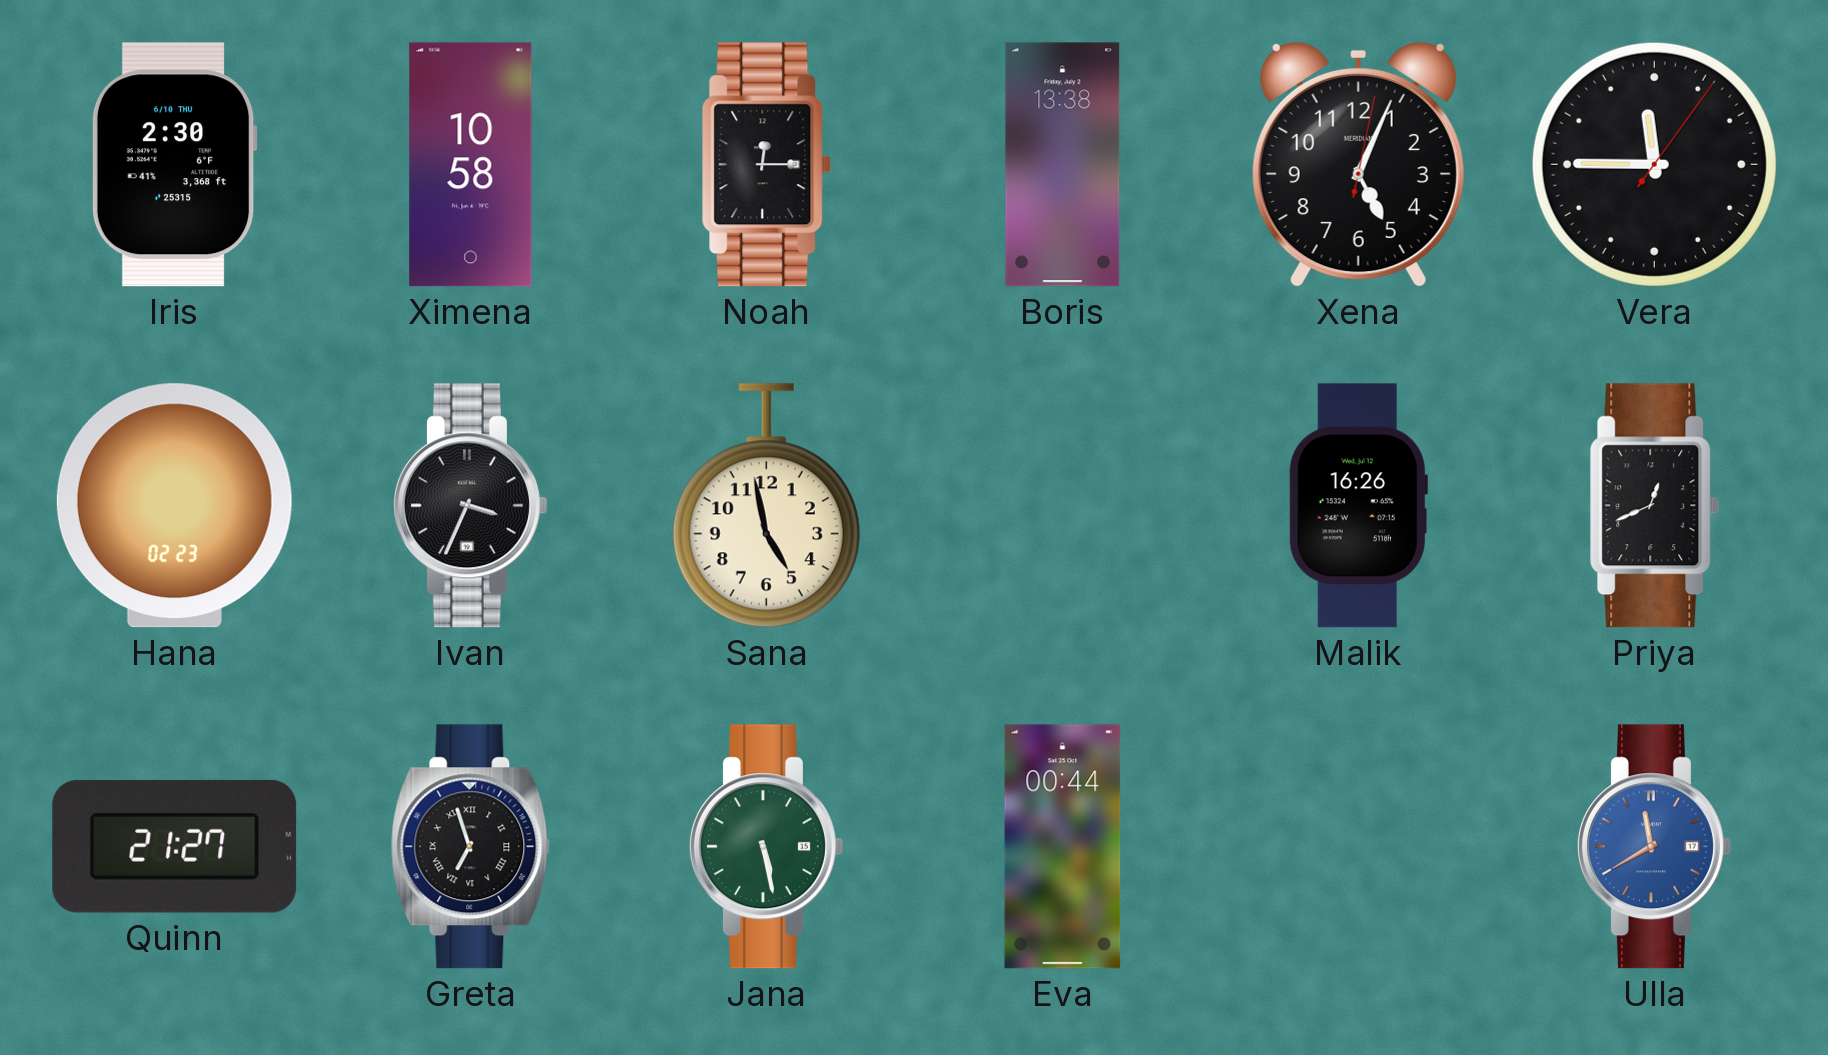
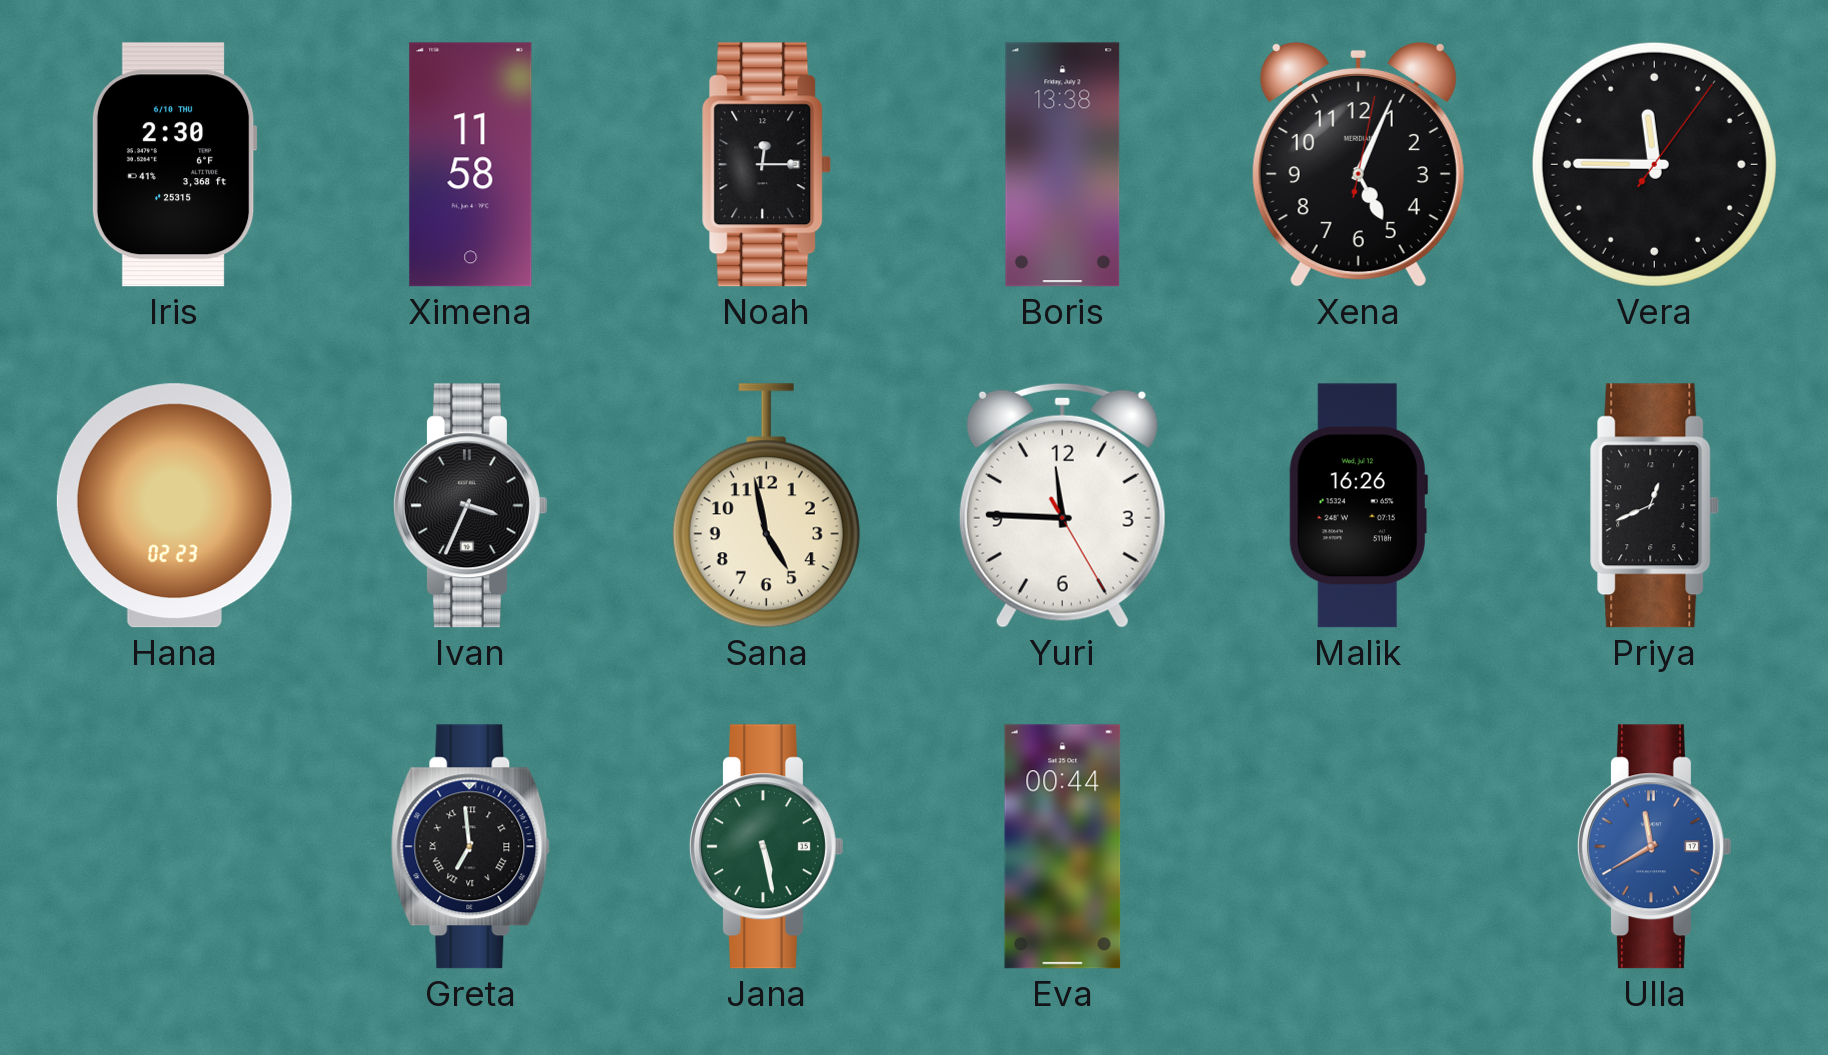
Ximena: 10:58 -> 11:58
Yuri: none -> 11:45
Quinn: 21:27 -> none
Greta: 6:57 -> 6:59
